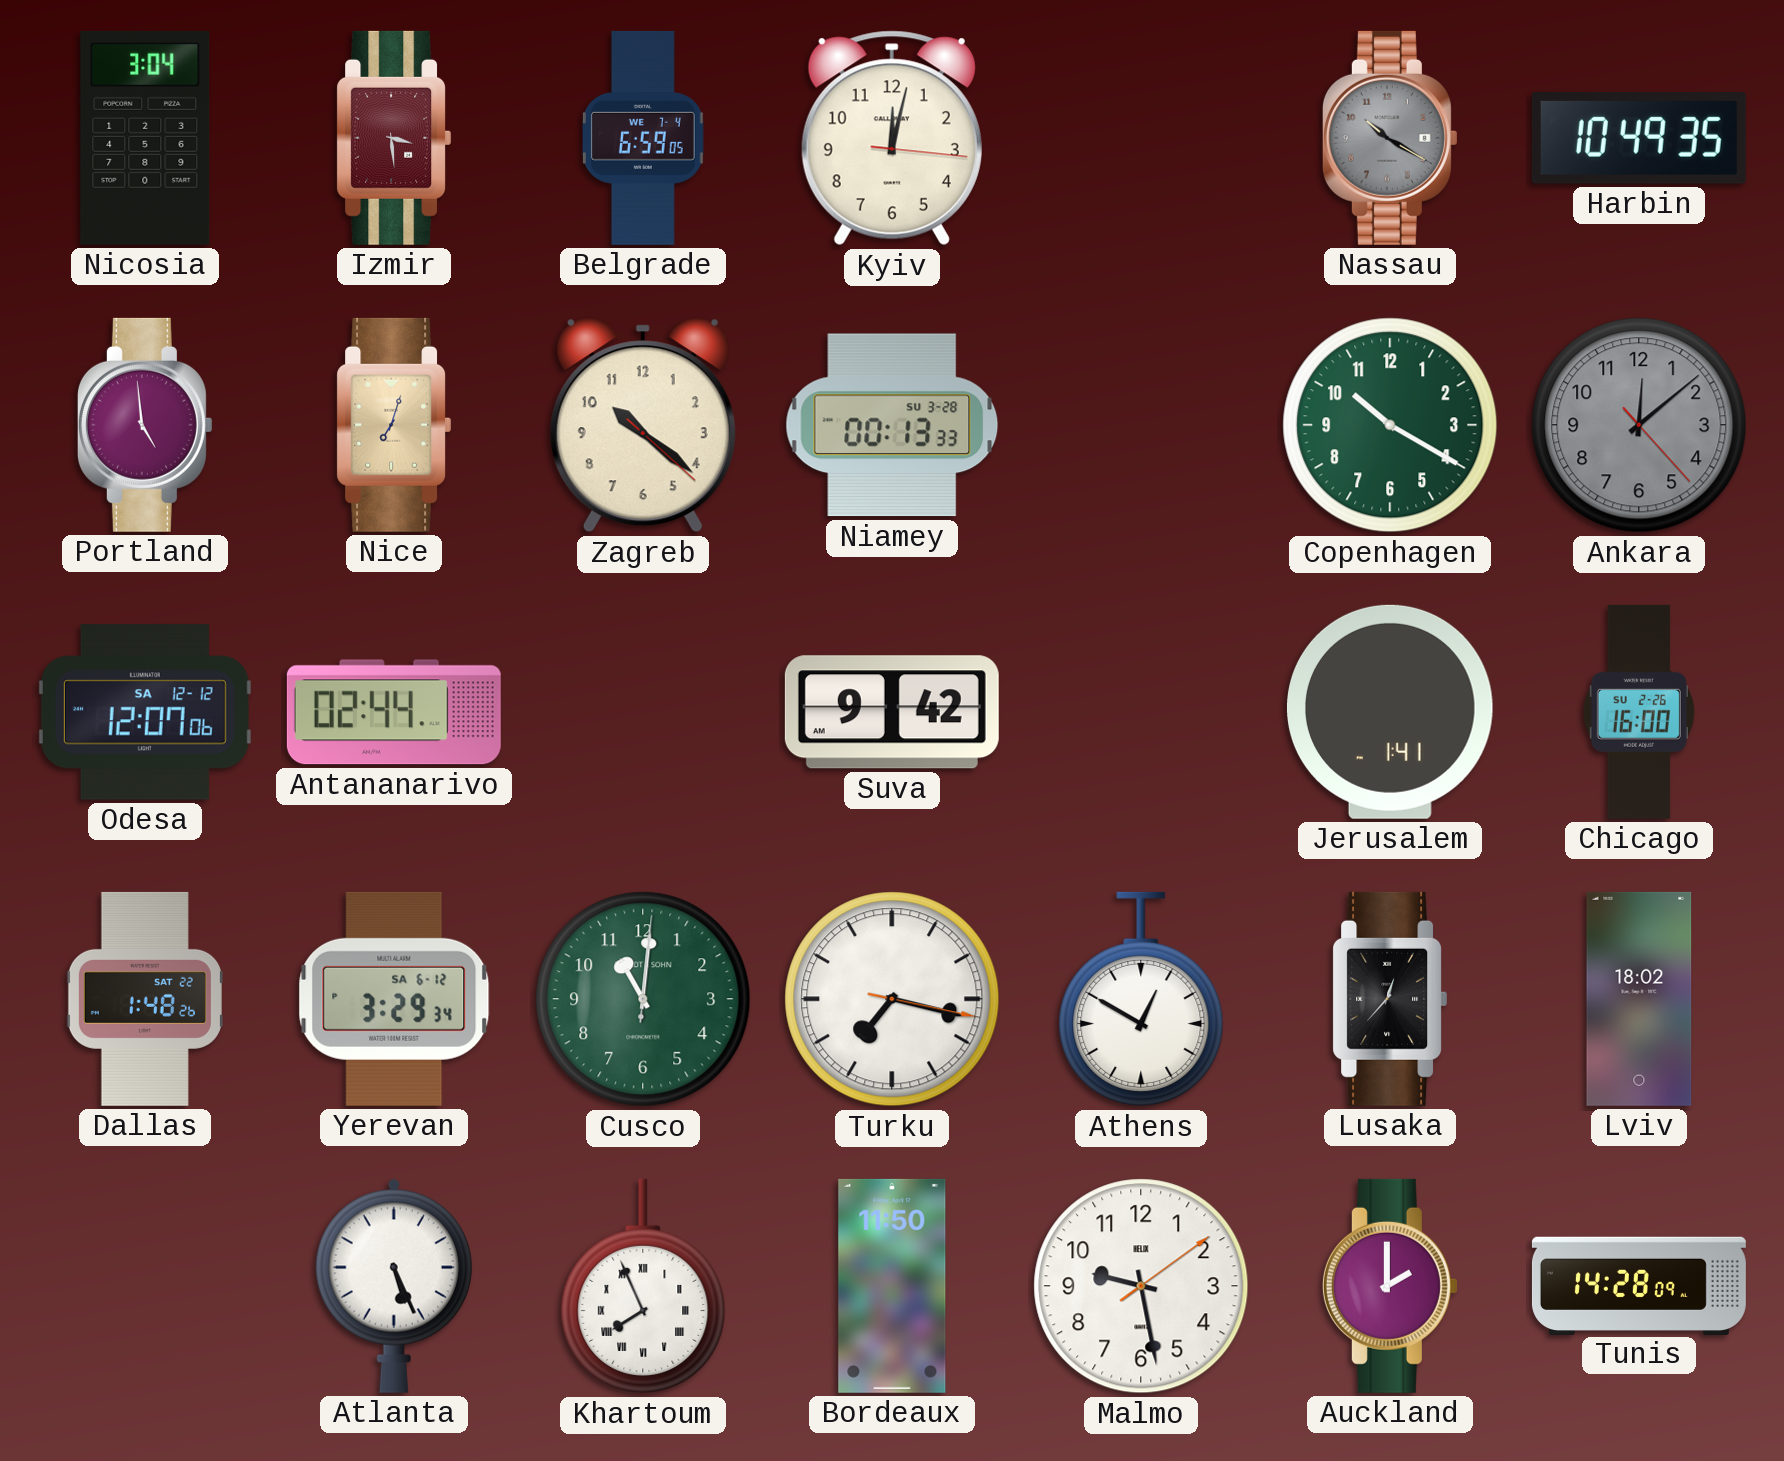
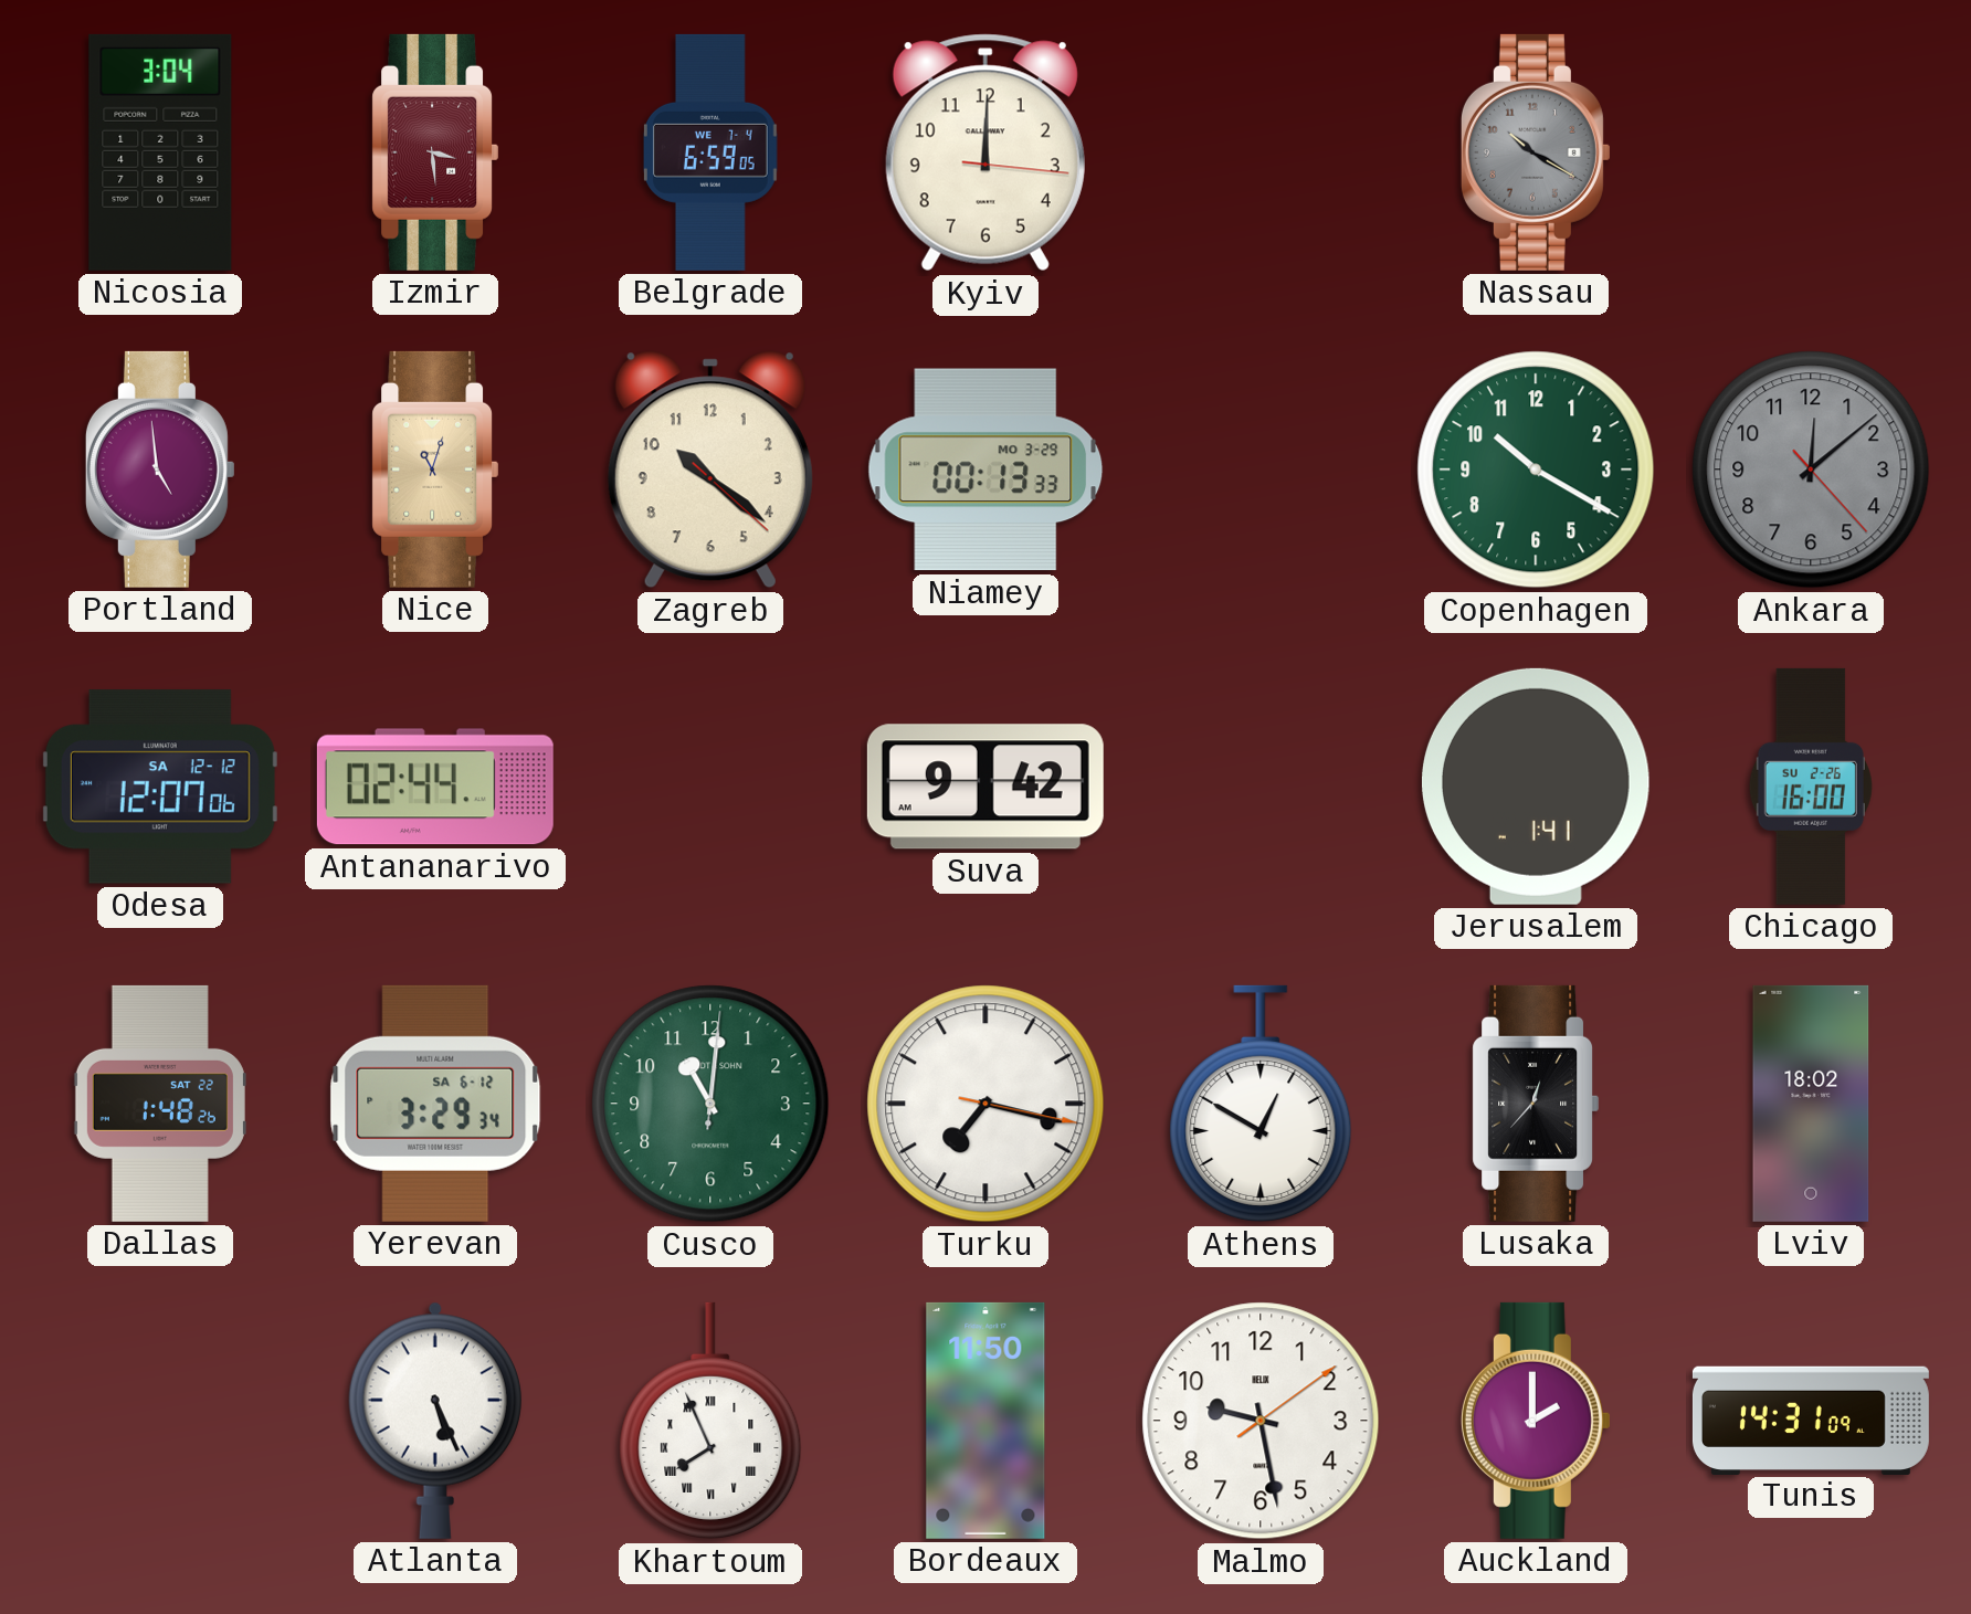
Kyiv: 12:02 -> 12:00
Harbin: 10:49 -> none
Nice: 7:03 -> 11:03
Niamey date: SU 3-28 -> MO 3-29
Tunis: 14:28 -> 14:31
